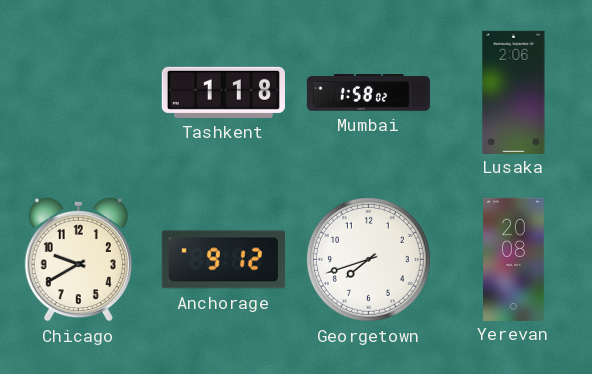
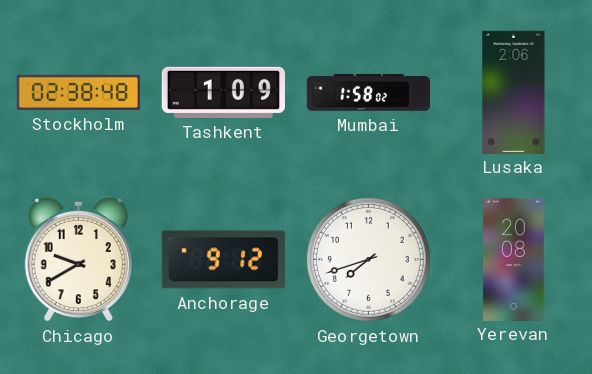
Stockholm: none -> 02:38
Tashkent: 1:18 -> 1:09
